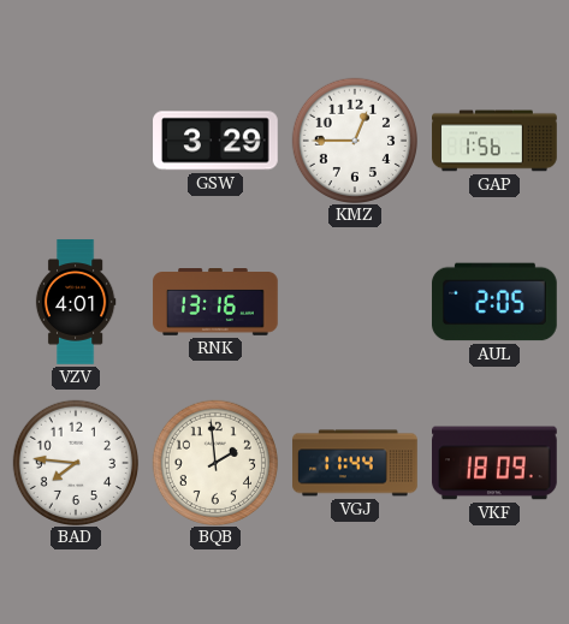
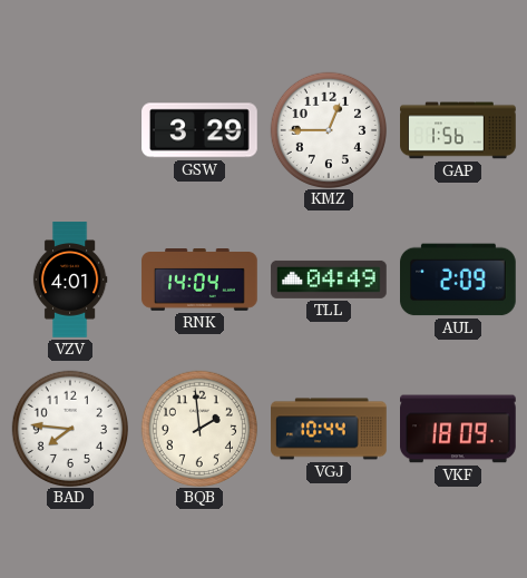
RNK: 13:16 -> 14:04
TLL: none -> 04:49
AUL: 2:05 -> 2:09
VGJ: 11:44 -> 10:44
